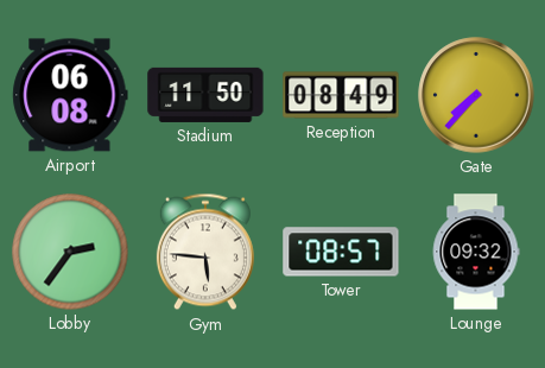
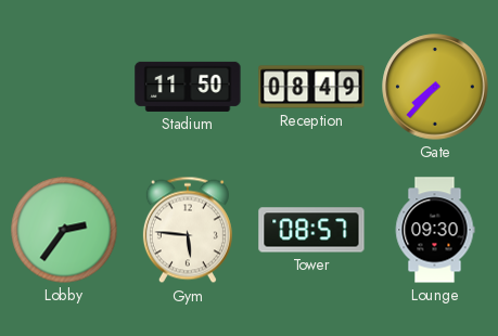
Airport: 06:08 -> none
Lounge: 09:32 -> 09:30
